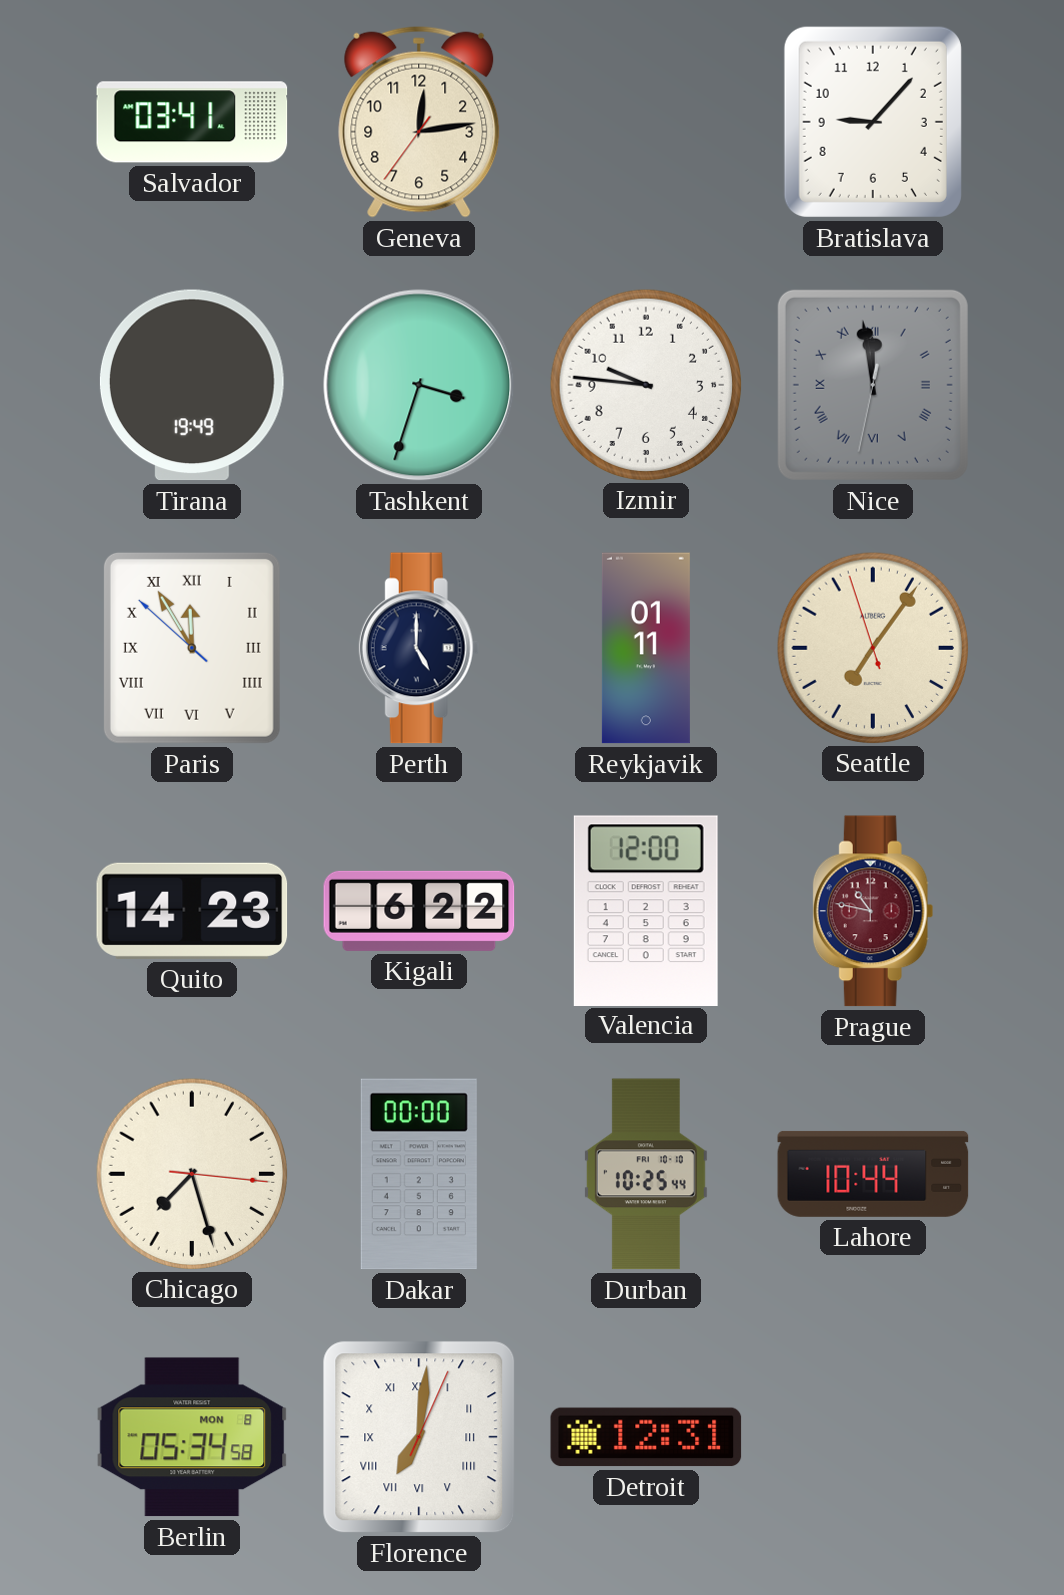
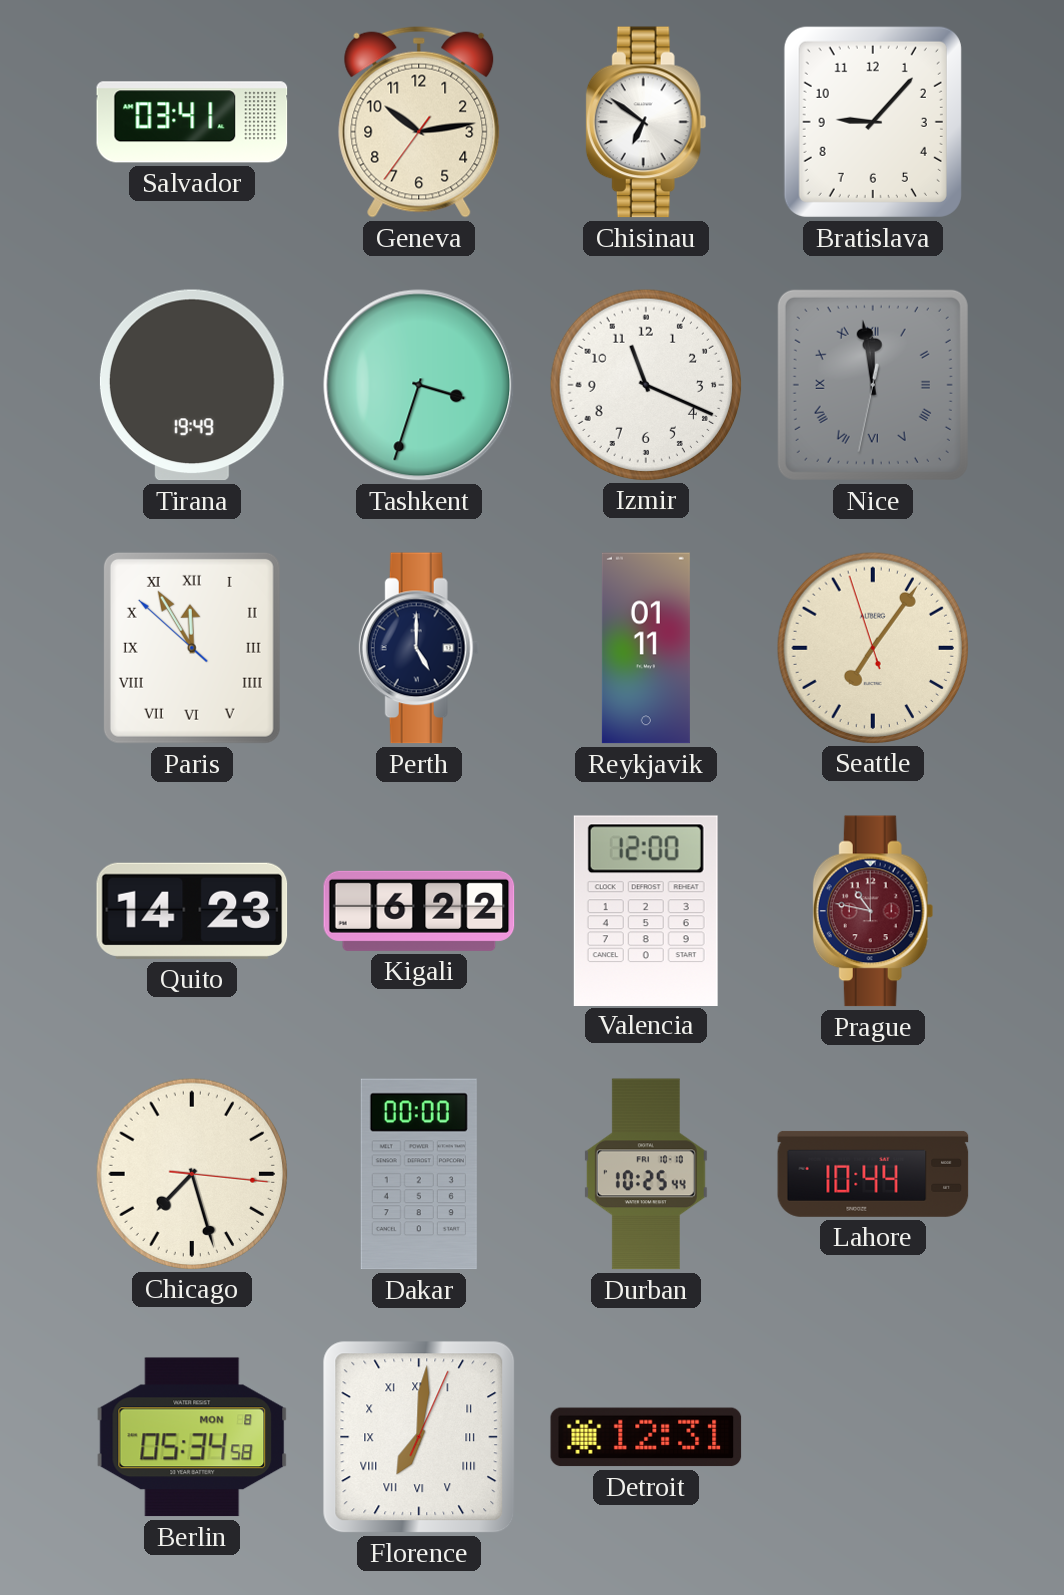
Geneva: 12:13 -> 10:13
Chisinau: none -> 6:51
Izmir: 9:46 -> 11:19
